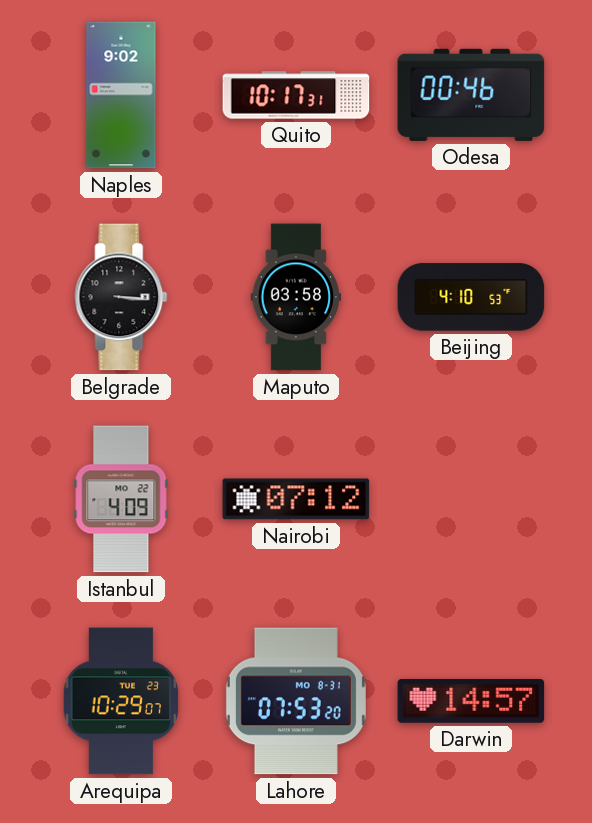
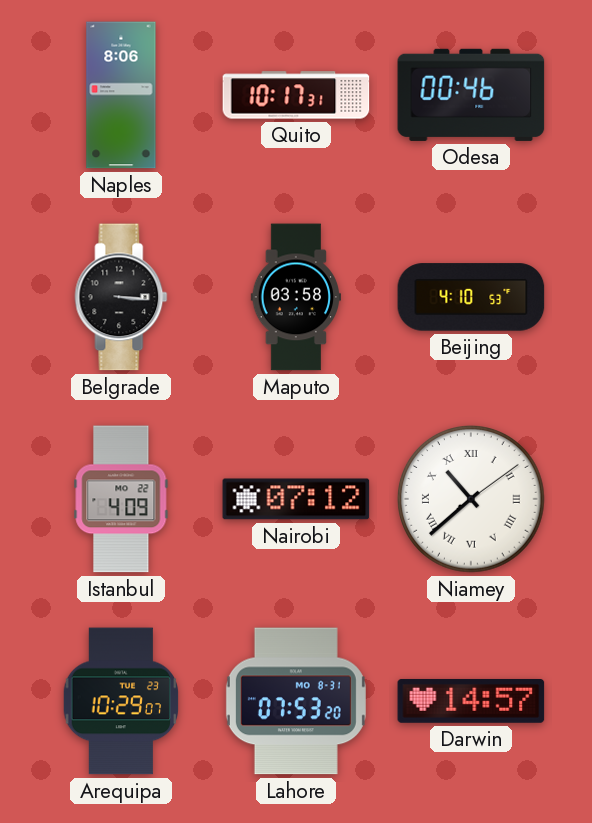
Naples: 9:02 -> 8:06
Niamey: none -> 10:38
